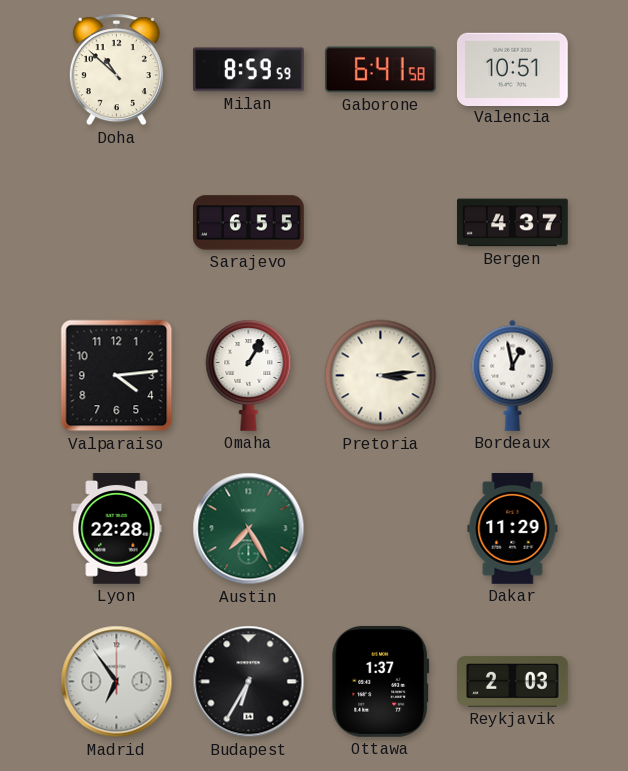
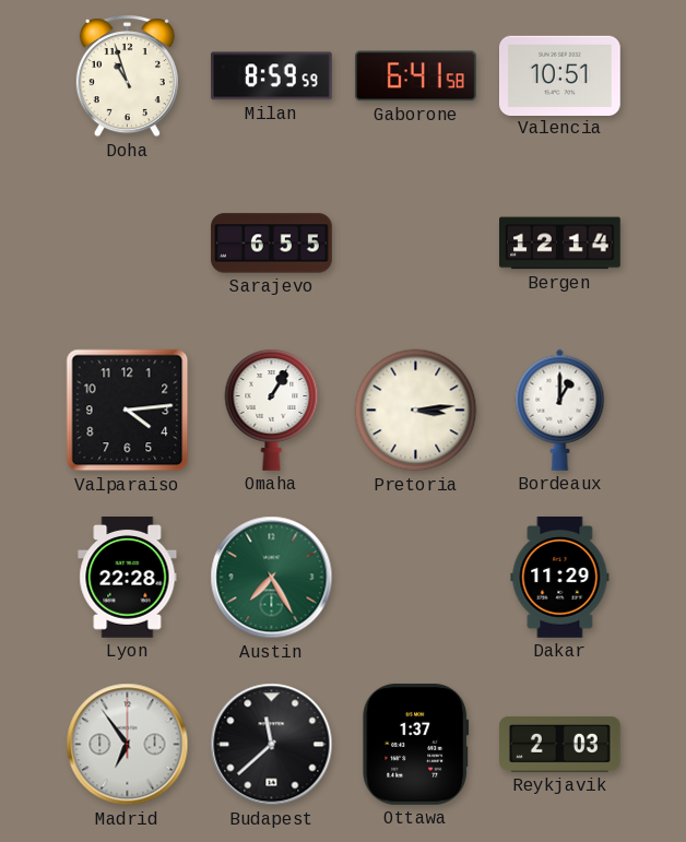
Doha: 10:52 -> 10:57
Bergen: 4:37 -> 12:14
Bordeaux: 12:58 -> 1:00
Budapest: 6:35 -> 11:38
